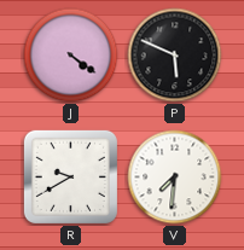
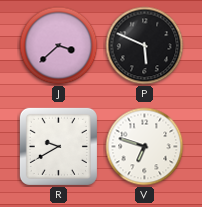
J: 4:21 -> 3:38
V: 7:31 -> 6:48
